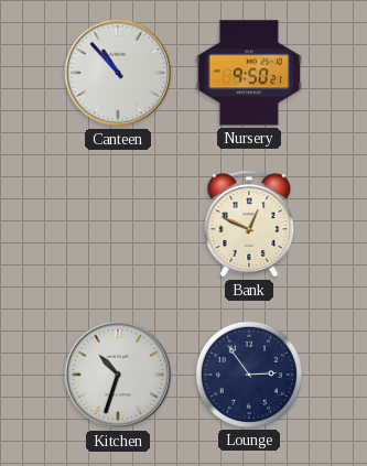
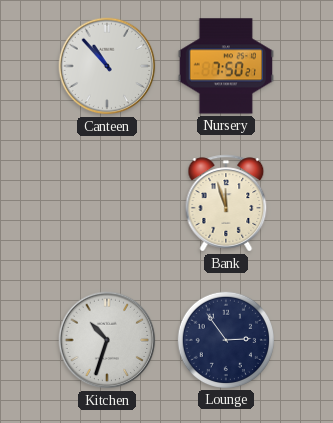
Nursery: 9:50 -> 7:50
Bank: 12:49 -> 11:57
